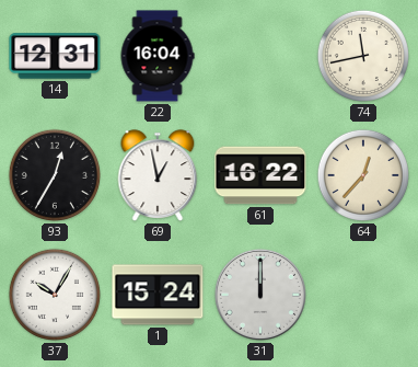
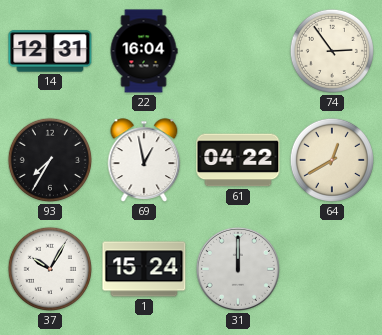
74: 11:43 -> 2:54
93: 12:35 -> 7:35
61: 16:22 -> 04:22
64: 12:37 -> 12:40
